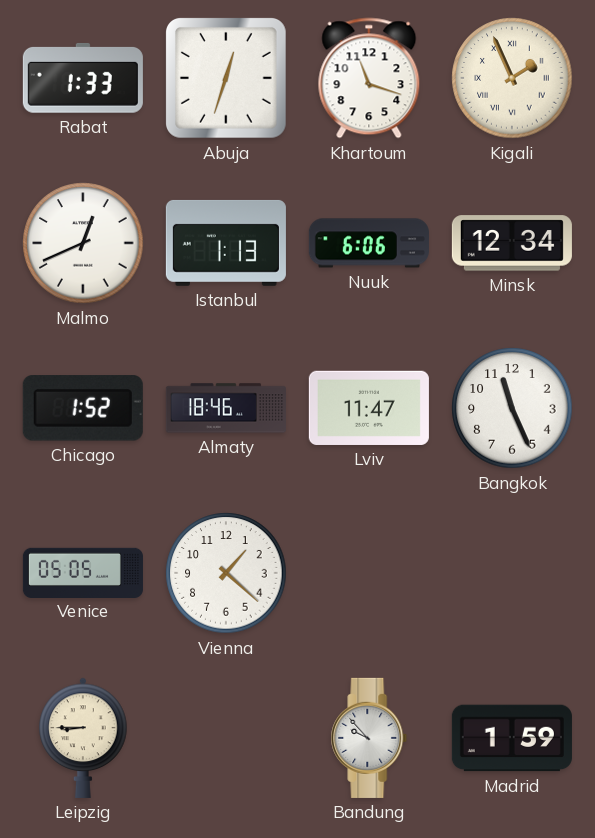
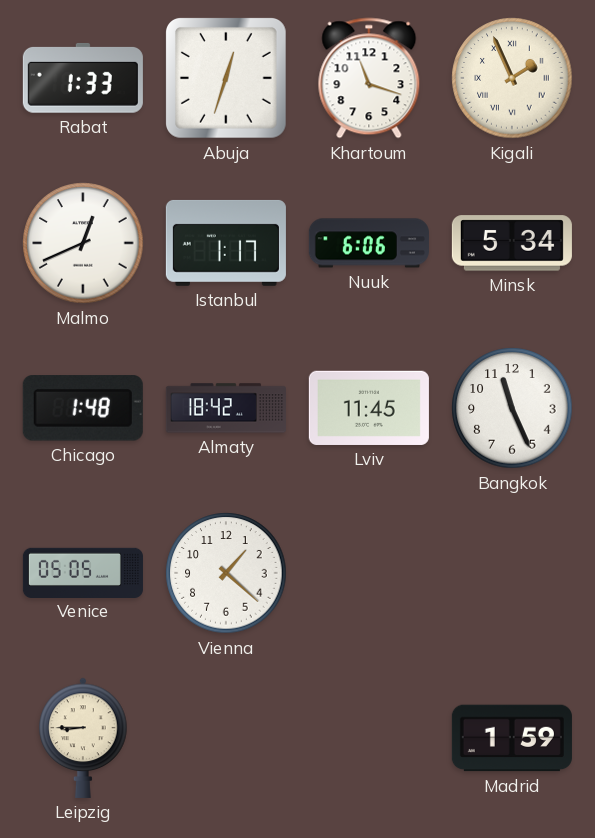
Istanbul: 1:13 -> 1:17
Minsk: 12:34 -> 5:34
Chicago: 1:52 -> 1:48
Almaty: 18:46 -> 18:42
Lviv: 11:47 -> 11:45
Bandung: 9:53 -> none
